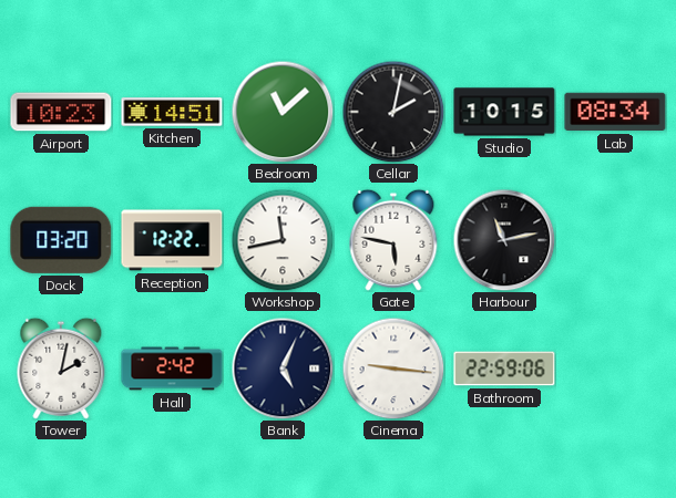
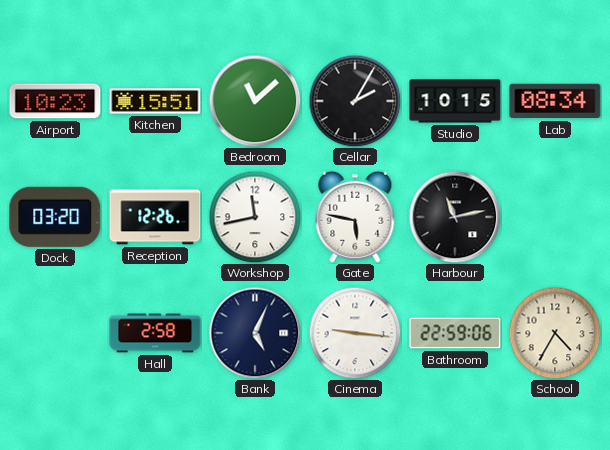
Kitchen: 14:51 -> 15:51
Cellar: 2:02 -> 2:05
Reception: 12:22 -> 12:26
Tower: 2:02 -> none
Hall: 2:42 -> 2:58
School: none -> 4:35
